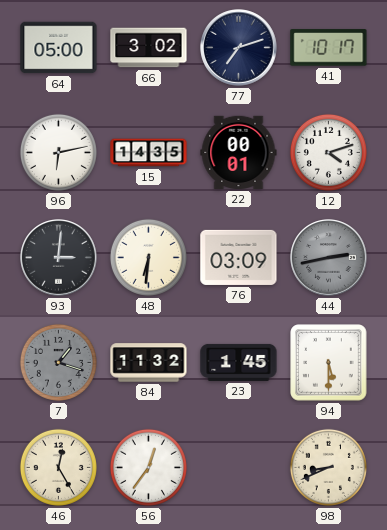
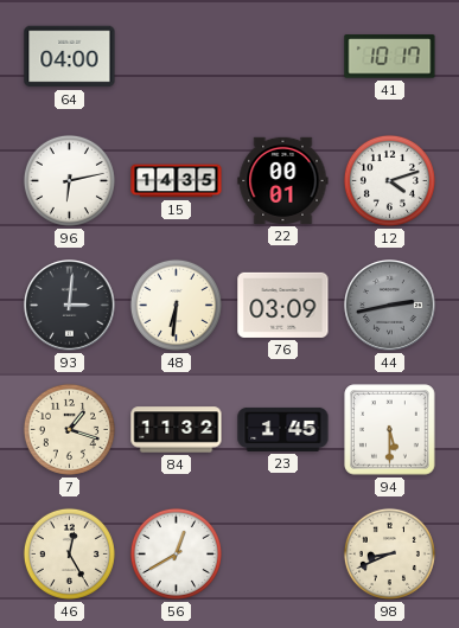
64: 05:00 -> 04:00
66: 3:02 -> none
77: 7:12 -> none
7 dial: grey -> cream
56: 12:36 -> 12:40
